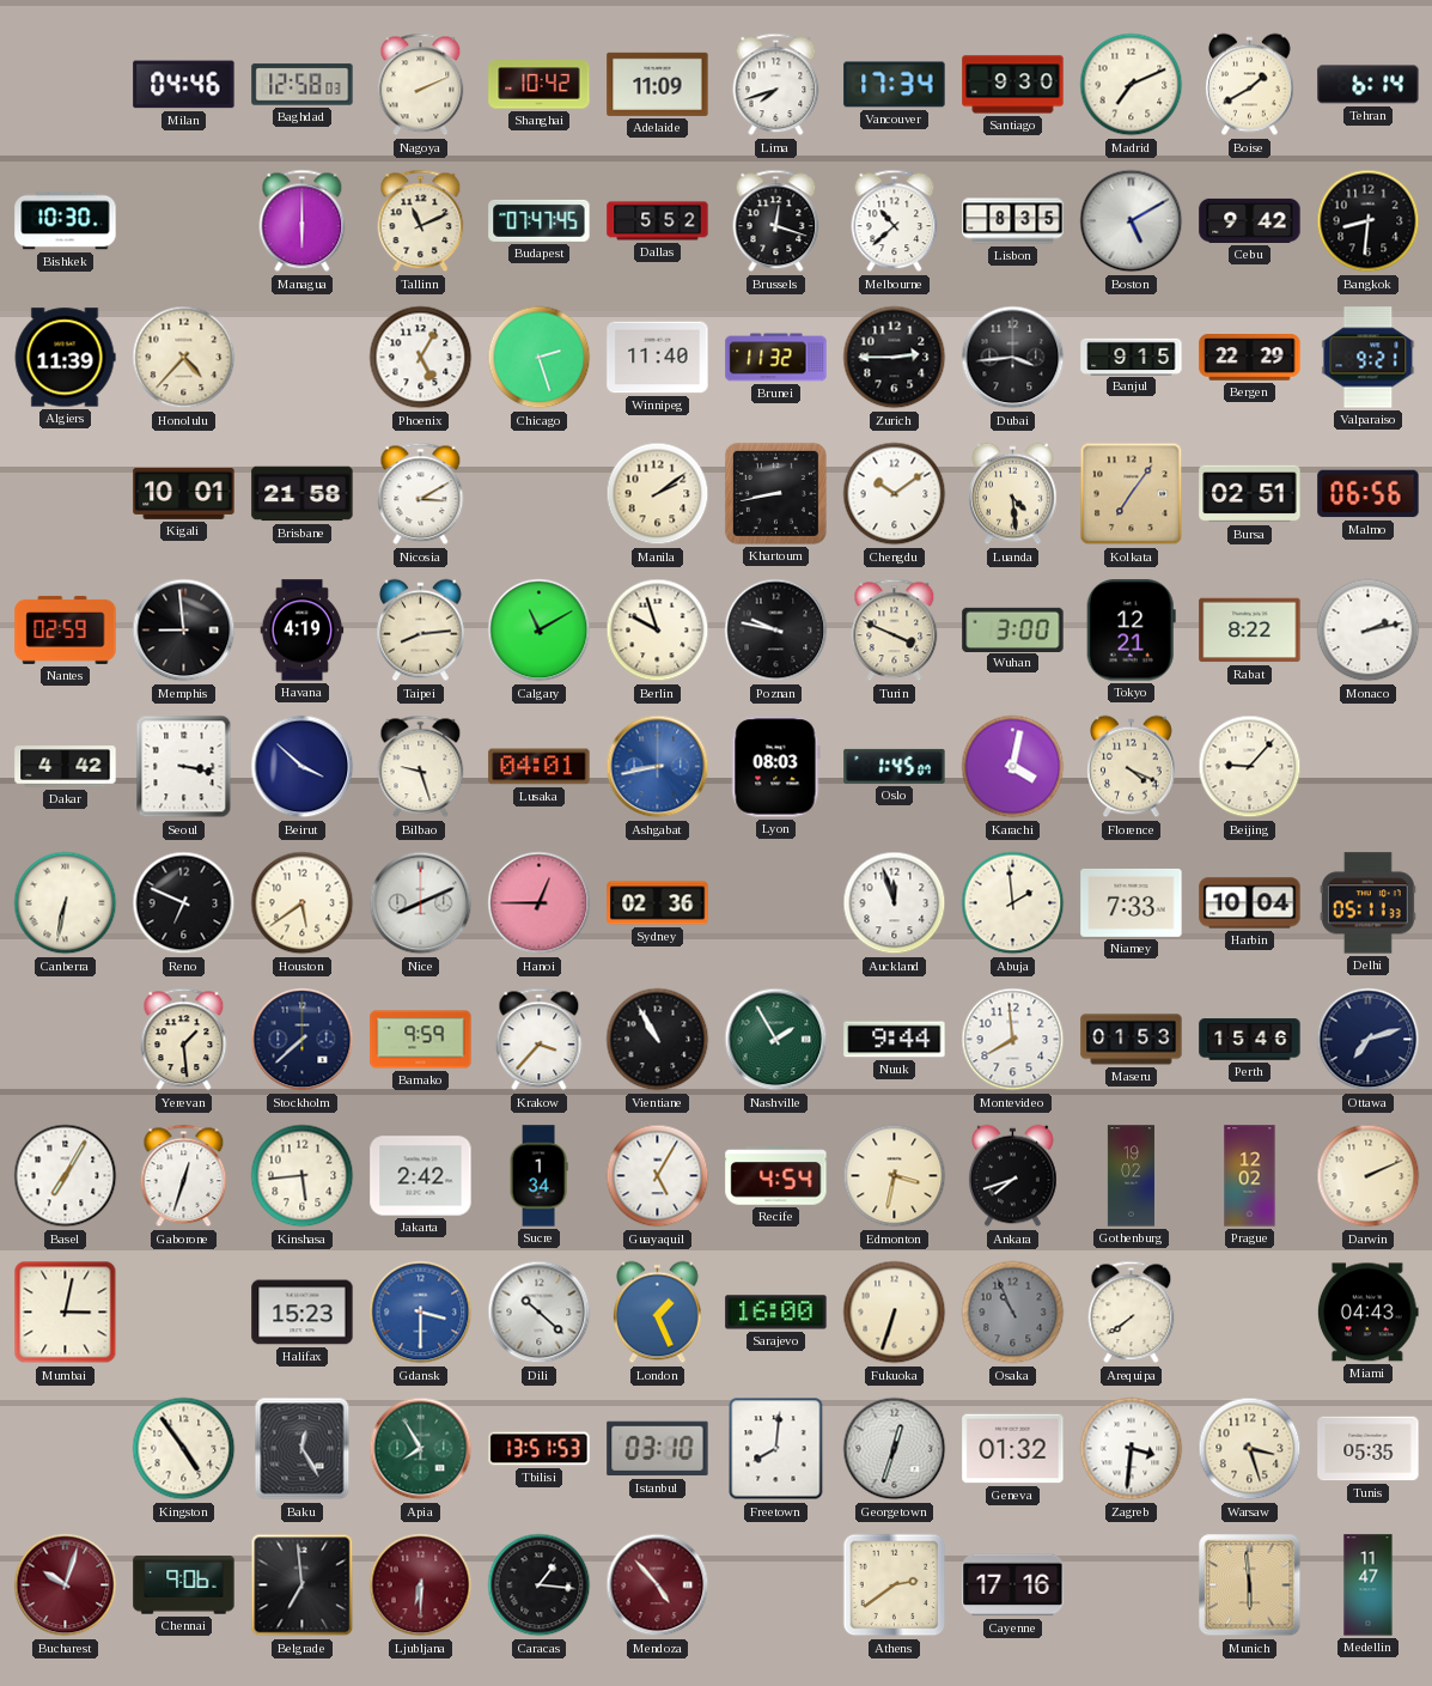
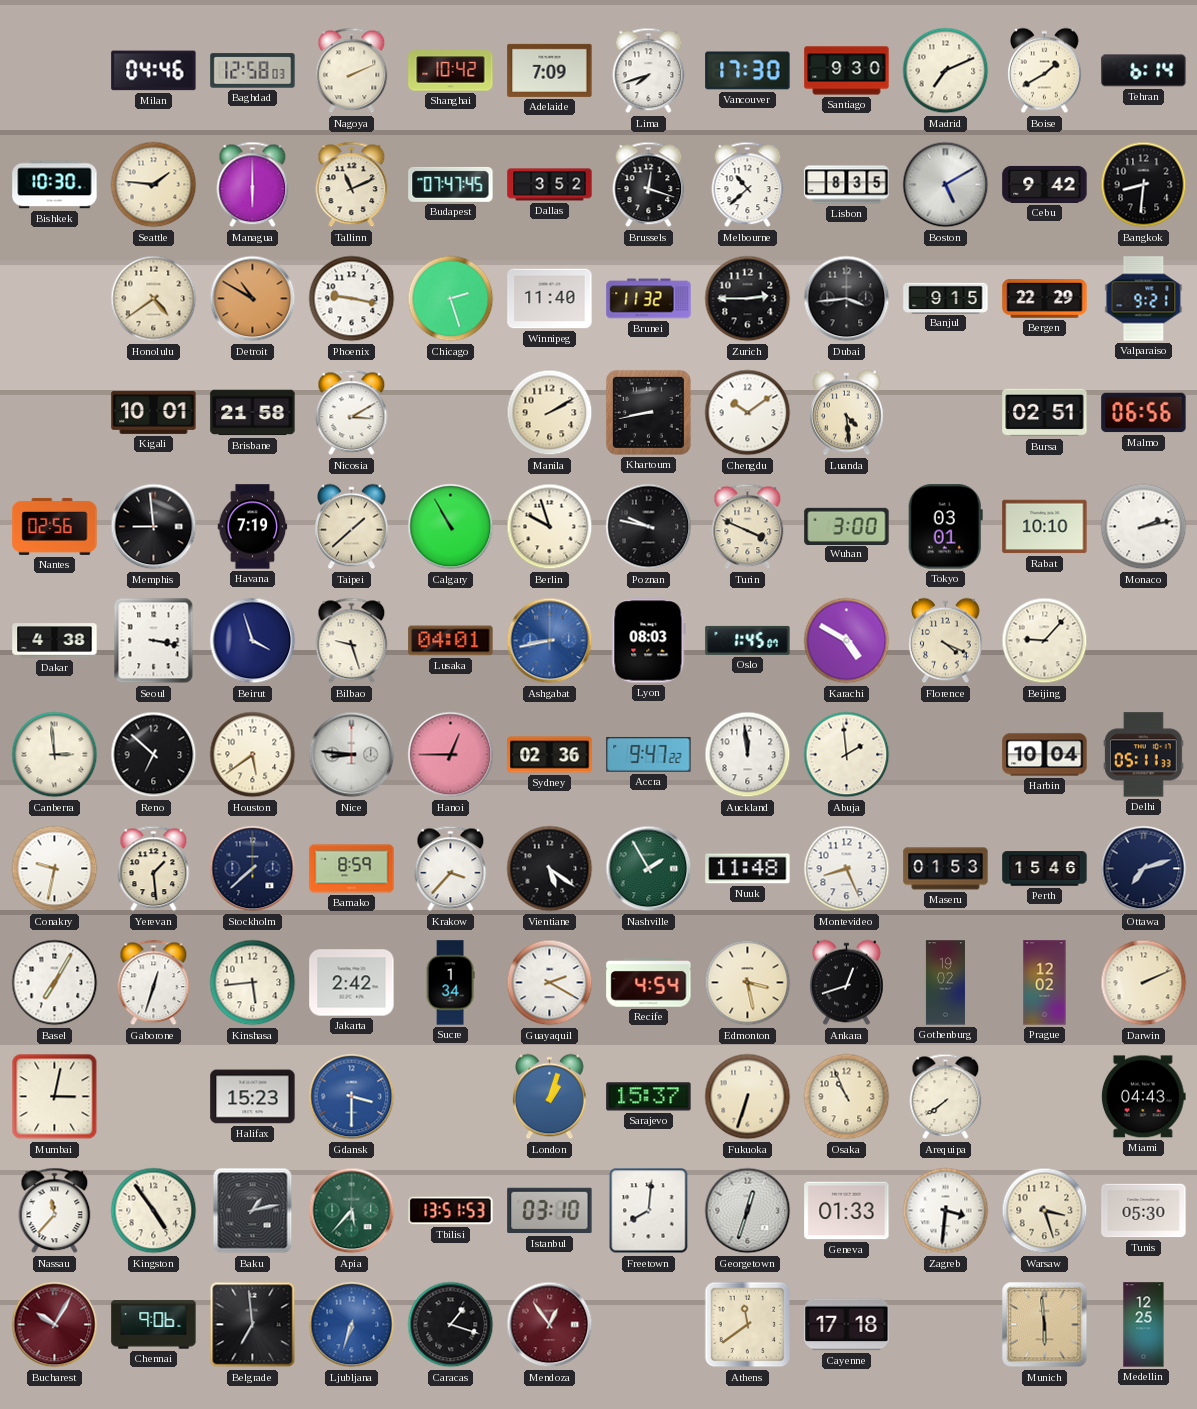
Adelaide: 11:09 -> 7:09
Vancouver: 17:34 -> 17:30
Seattle: none -> 1:46
Dallas: 5:52 -> 3:52
Algiers: 11:39 -> none
Honolulu: 4:37 -> 4:39
Detroit: none -> 10:50
Phoenix: 5:05 -> 9:17
Manila: 2:09 -> 2:10
Kolkata: 7:06 -> none
Nantes: 02:59 -> 02:56
Havana: 4:19 -> 7:19
Taipei: 8:14 -> 1:38
Calgary: 11:10 -> 10:55
Tokyo: 12:21 -> 03:01
Rabat: 8:22 -> 10:10
Dakar: 4:42 -> 4:38
Beirut: 3:52 -> 3:57
Karachi: 4:02 -> 4:50
Canberra: 6:32 -> 2:59
Reno: 6:49 -> 6:52
Nice: 8:11 -> 8:46
Accra: none -> 9:47
Auckland: 11:57 -> 11:59
Niamey: 7:33 -> none
Conakry: none -> 9:32
Bamako: 9:59 -> 8:59
Vientiane: 10:55 -> 5:21
Nuuk: 9:44 -> 11:48
Montevideo: 7:59 -> 8:26
Guayaquil: 5:05 -> 2:20
Edmonton: 3:32 -> 3:28
Ankara: 7:42 -> 12:42
Dili: 10:22 -> none
London: 1:26 -> 1:03
Sarajevo: 16:00 -> 15:37
Osaka dial: grey -> cream
Nassau: none -> 11:37
Baku: 12:25 -> 1:13
Apia: 7:55 -> 5:37
Geneva: 01:32 -> 01:33
Tunis: 05:35 -> 05:30
Bucharest: 10:03 -> 10:05
Ljubljana: 6:30 -> 6:33
Ljubljana dial: burgundy -> blue
Caracas: 1:16 -> 1:18
Mendoza: 4:53 -> 12:54
Athens: 2:39 -> 11:39
Cayenne: 17:16 -> 17:18
Medellin: 11:47 -> 12:25
